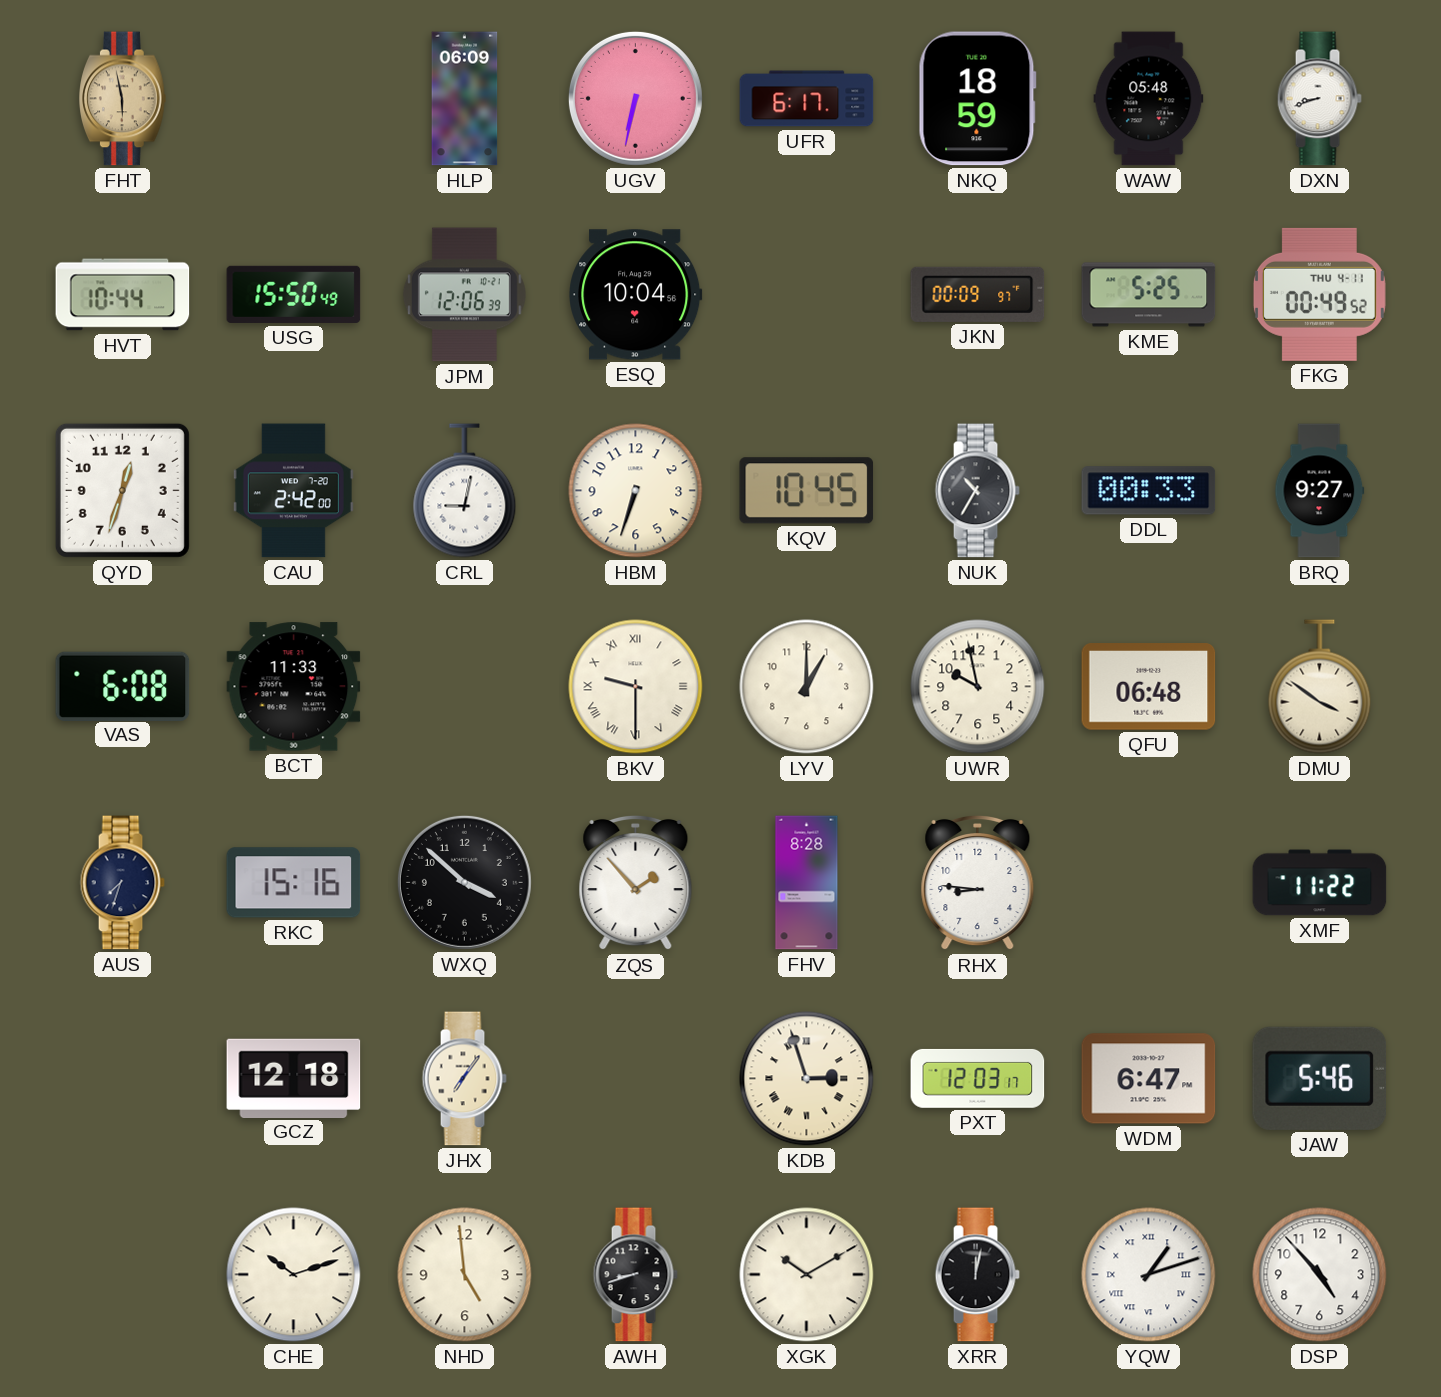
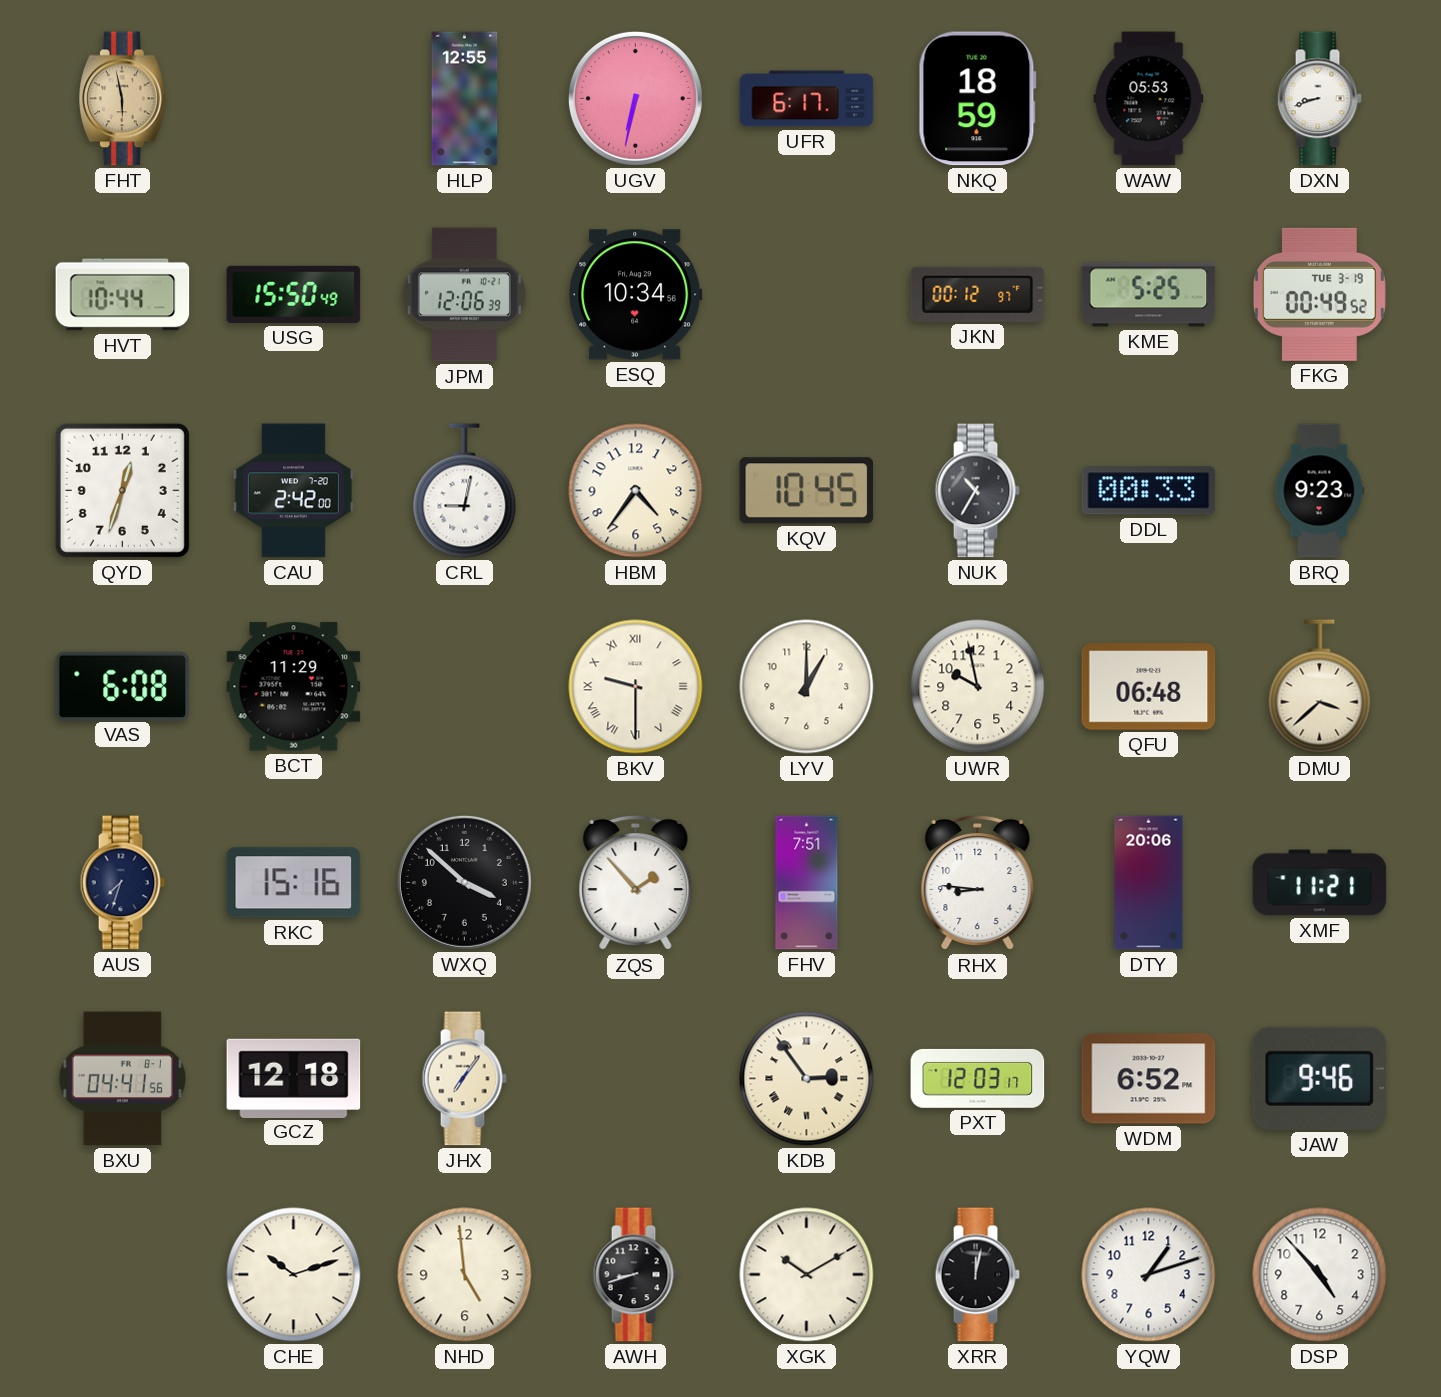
HLP: 06:09 -> 12:55
WAW: 05:48 -> 05:53
ESQ: 10:04 -> 10:34
JKN: 00:09 -> 00:12
FKG date: THU 4-11 -> TUE 3-19
HBM: 6:33 -> 4:36
BRQ: 9:27 -> 9:23
BCT: 11:33 -> 11:29
DMU: 3:51 -> 3:38
FHV: 8:28 -> 7:51
DTY: none -> 20:06
XMF: 11:22 -> 11:21
BXU: none -> 04:41
KDB: 2:57 -> 2:54
WDM: 6:47 -> 6:52
JAW: 5:46 -> 9:46
YQW numerals: Roman -> Arabic
